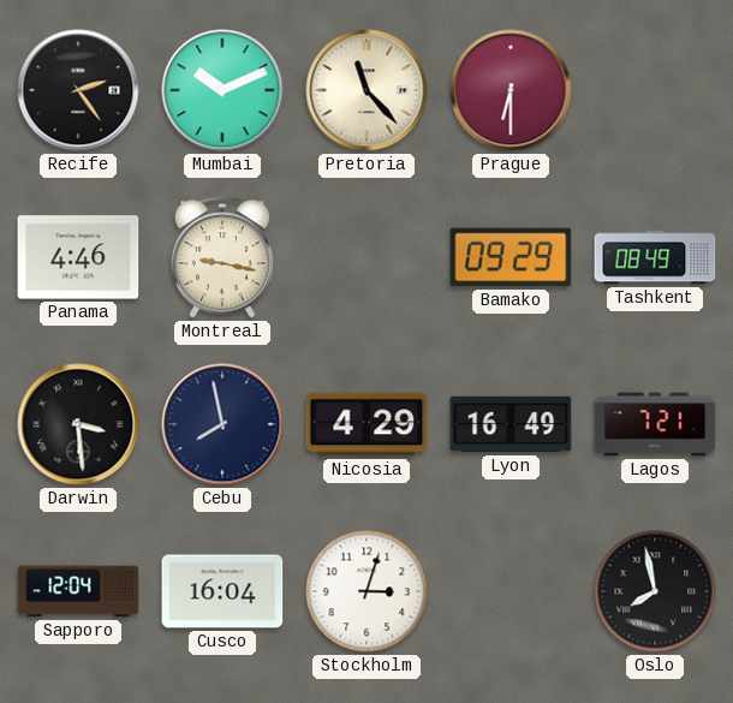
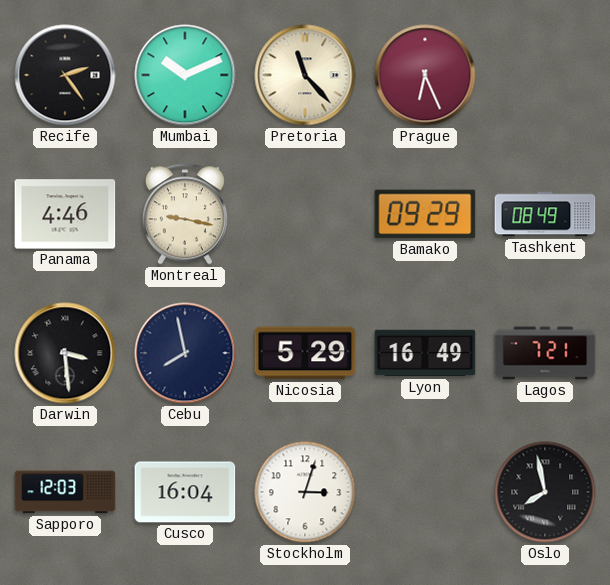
Prague: 6:30 -> 6:26
Nicosia: 4:29 -> 5:29
Sapporo: 12:04 -> 12:03
